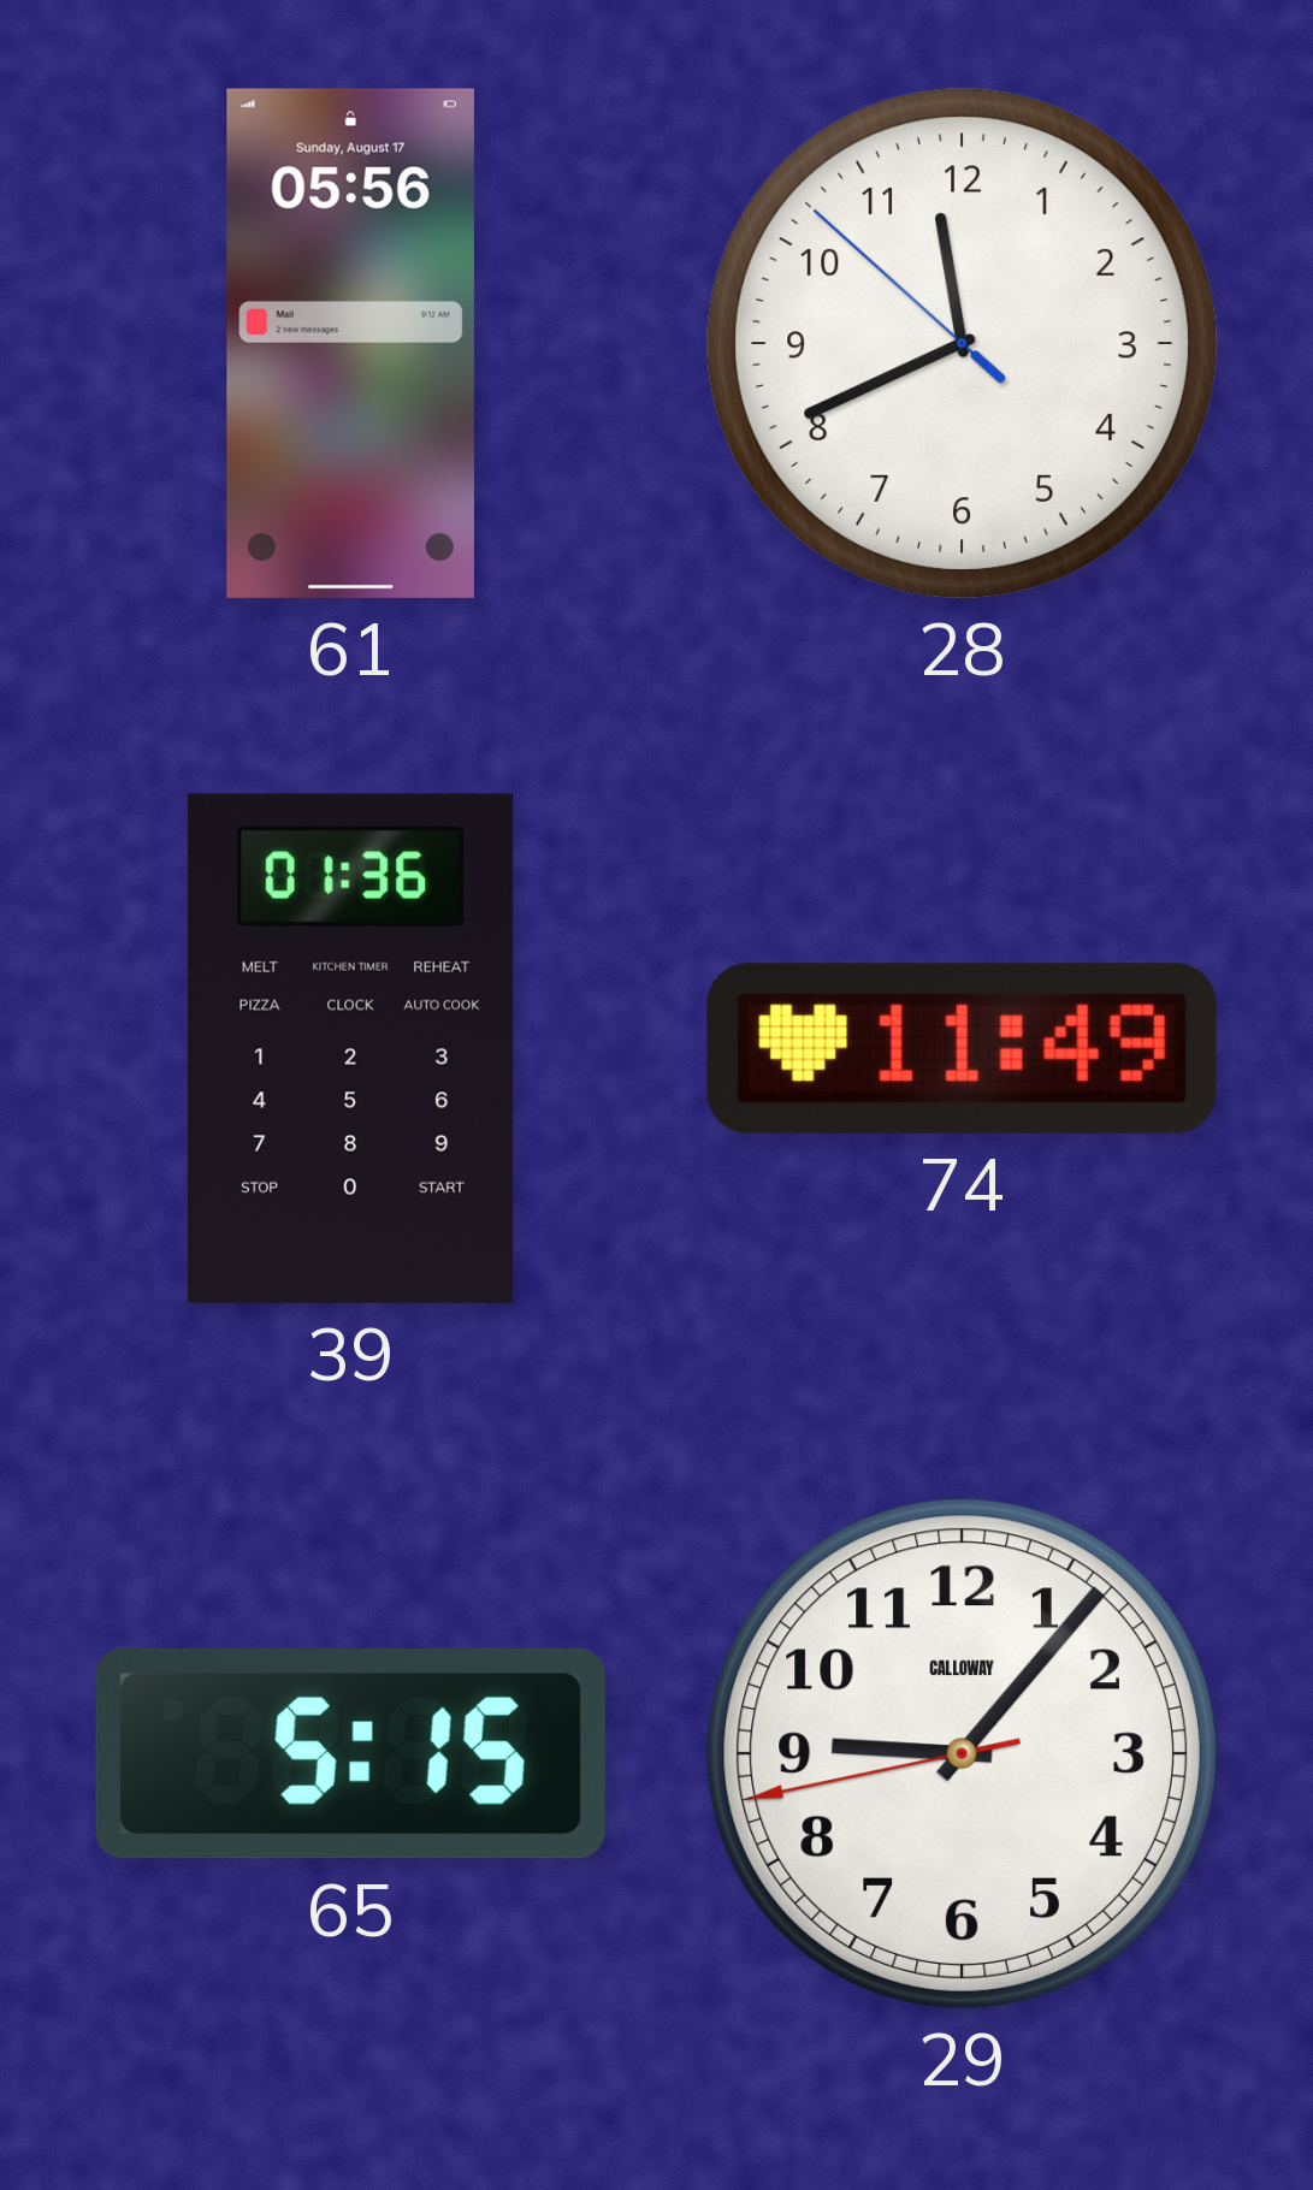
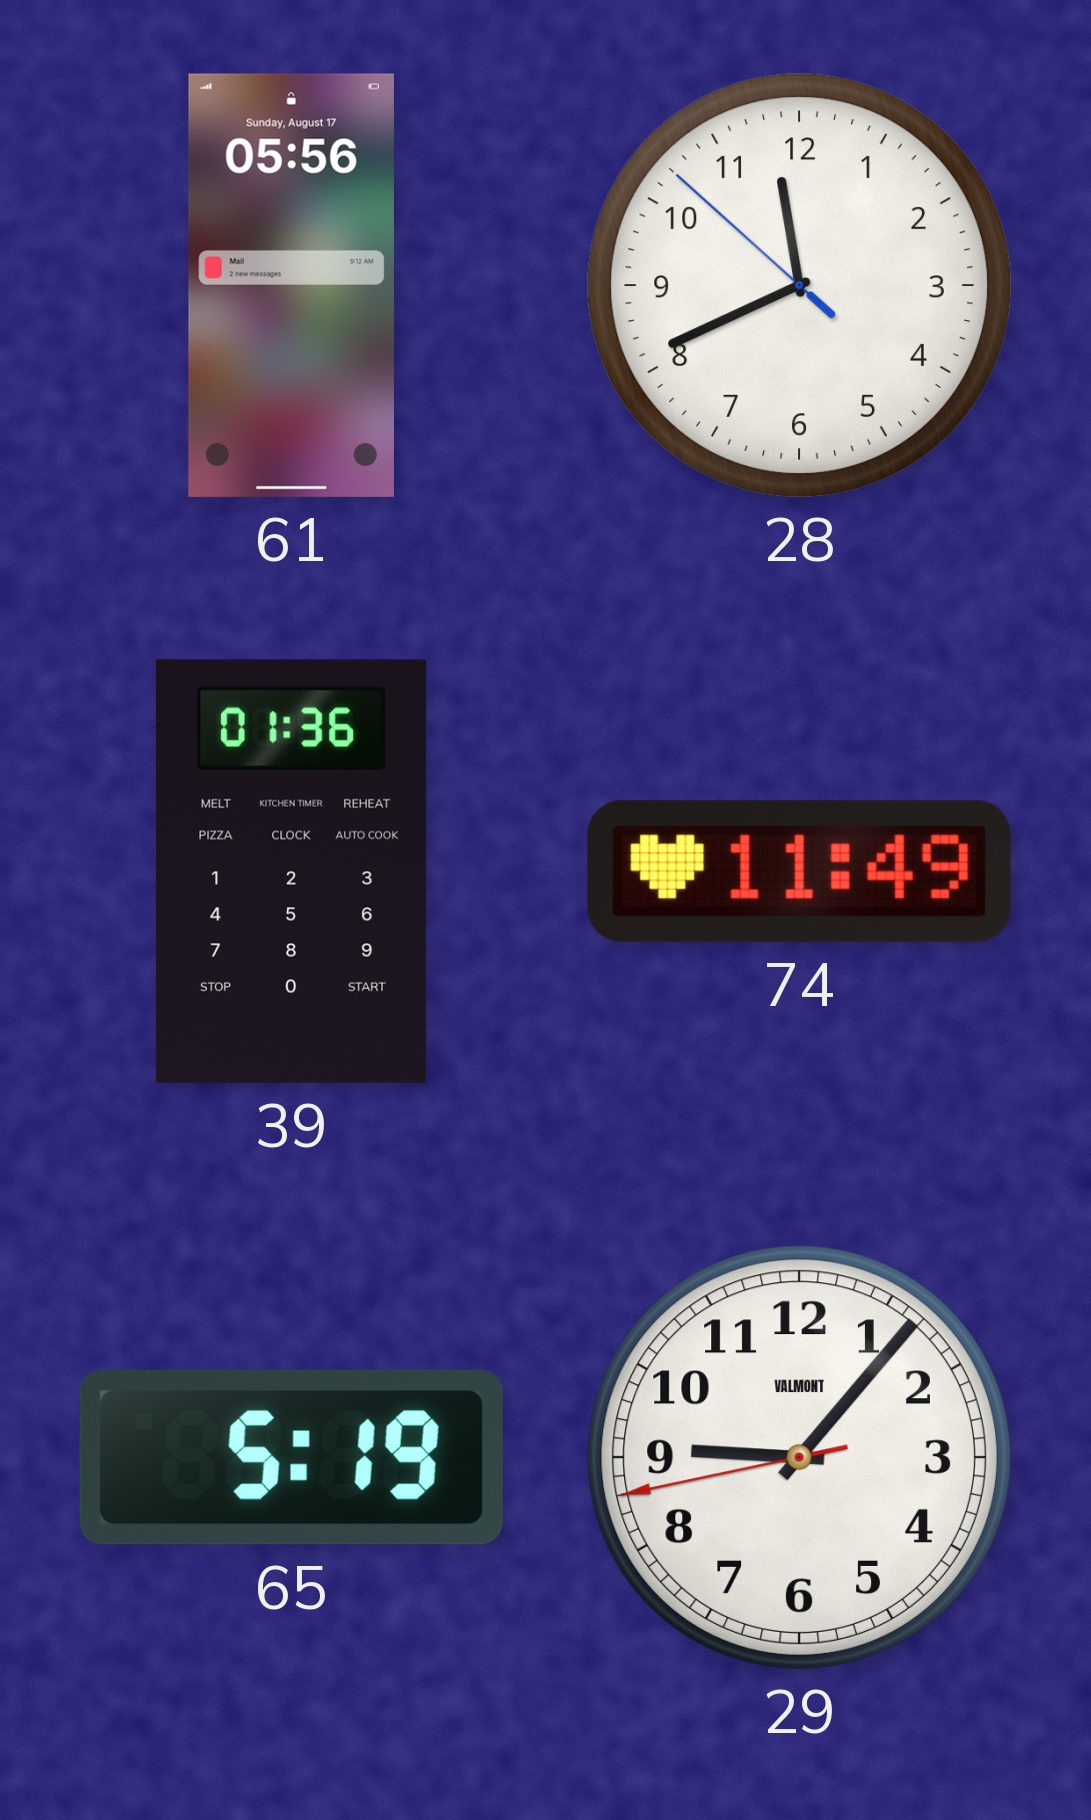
65: 5:15 -> 5:19
29 brand: CALLOWAY -> VALMONT
